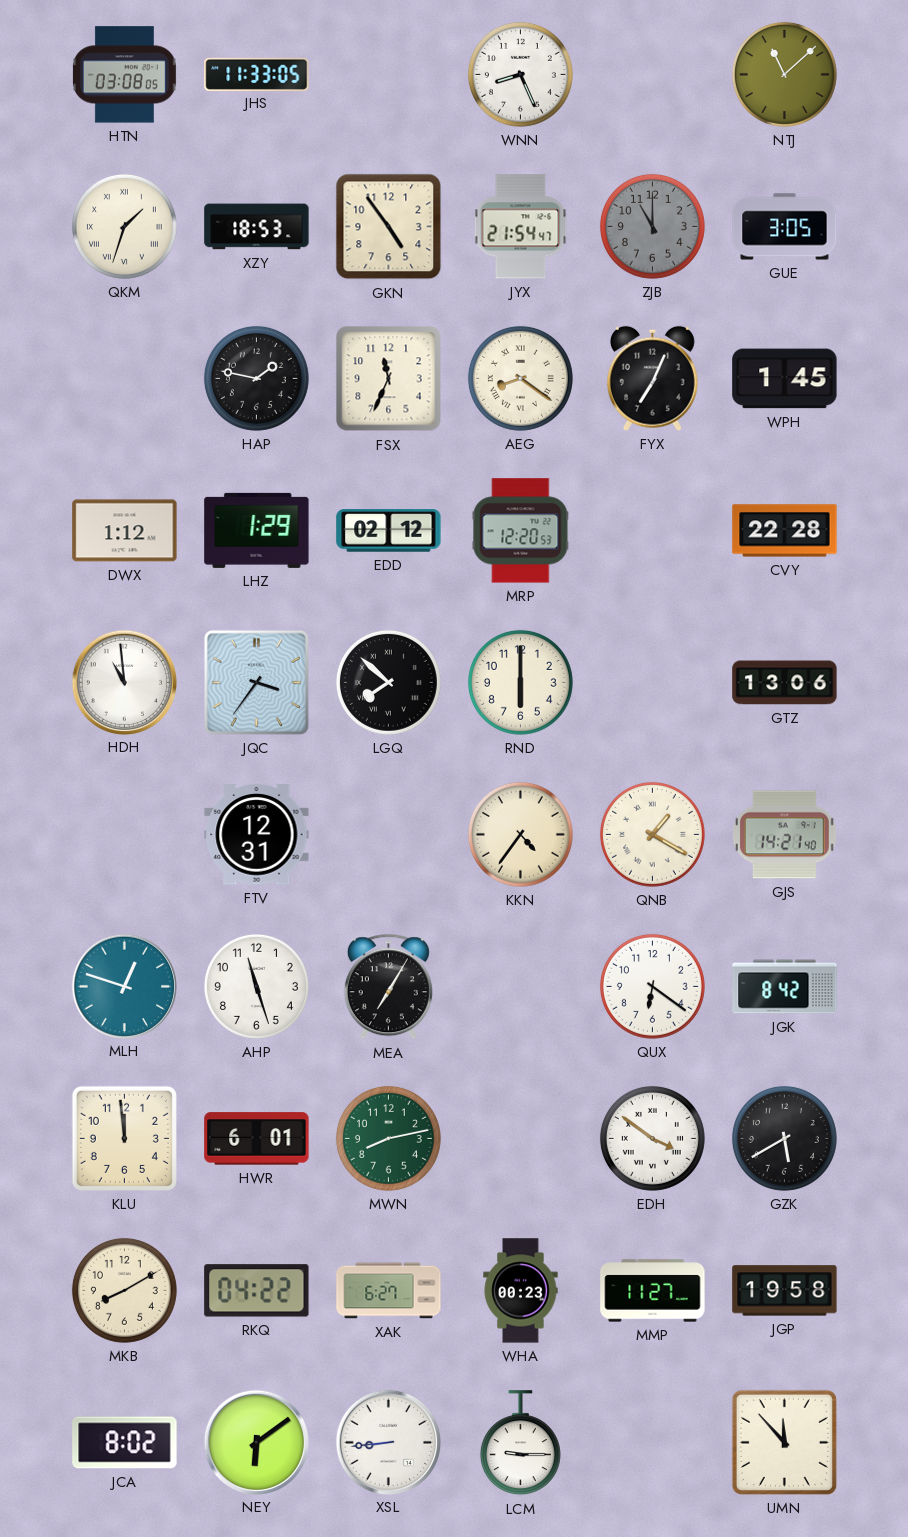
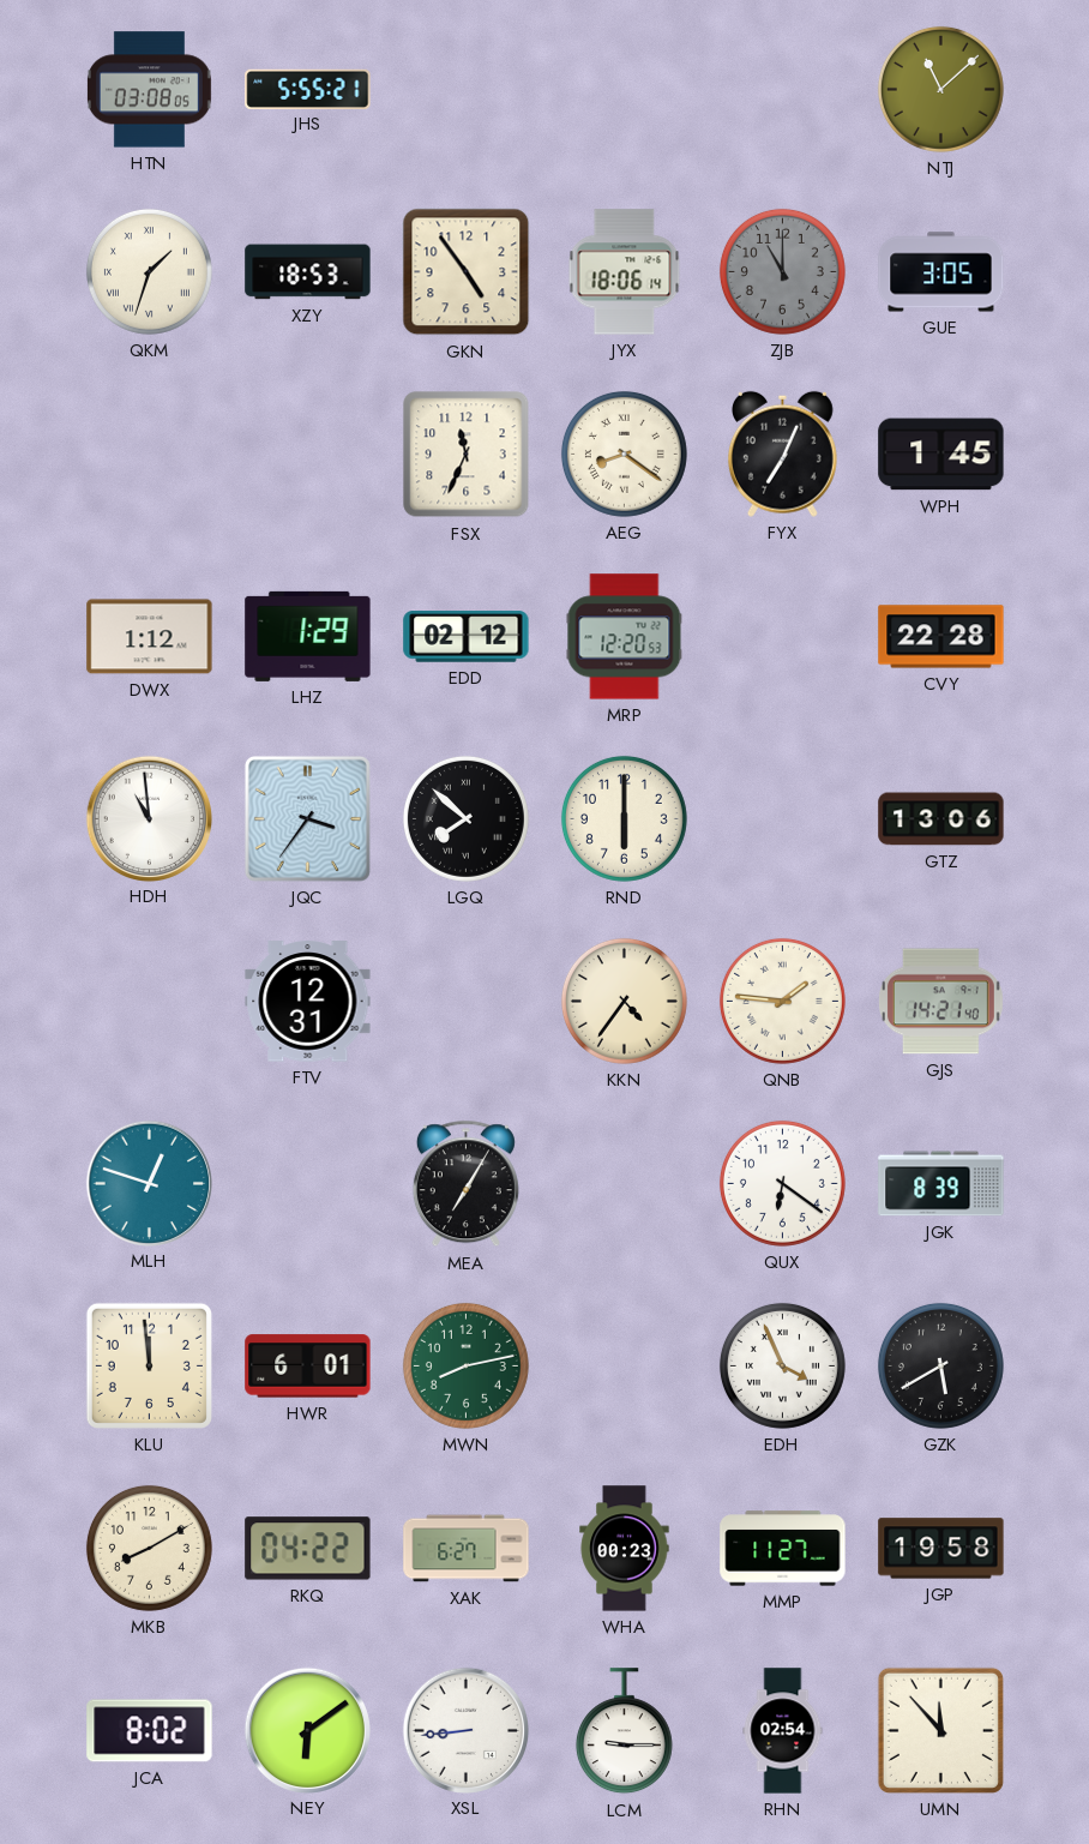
JHS: 11:33 -> 5:55
WNN: 8:26 -> none
JYX: 21:54 -> 18:06
HAP: 1:47 -> none
QNB: 1:20 -> 1:46
AHP: 11:27 -> none
JGK: 8:42 -> 8:39
EDH: 3:51 -> 3:56
RHN: none -> 02:54
